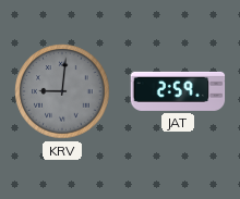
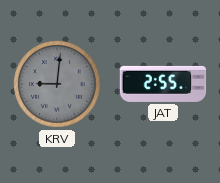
JAT: 2:59 -> 2:55
